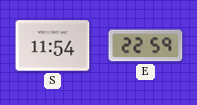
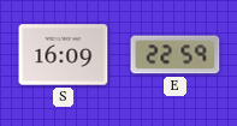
S: 11:54 -> 16:09
